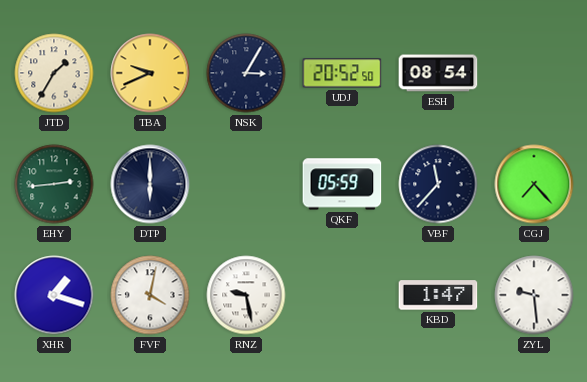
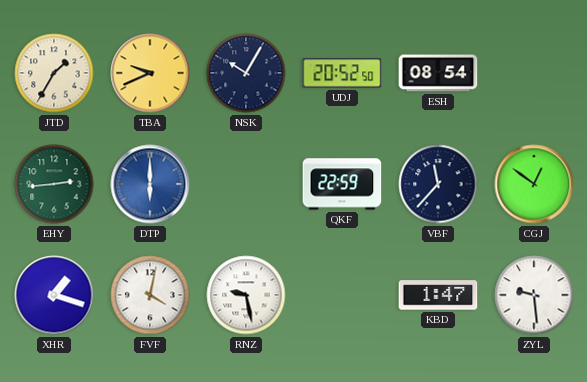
NSK: 3:05 -> 10:05
DTP dial: navy -> blue
QKF: 05:59 -> 22:59
CGJ: 7:23 -> 12:51
